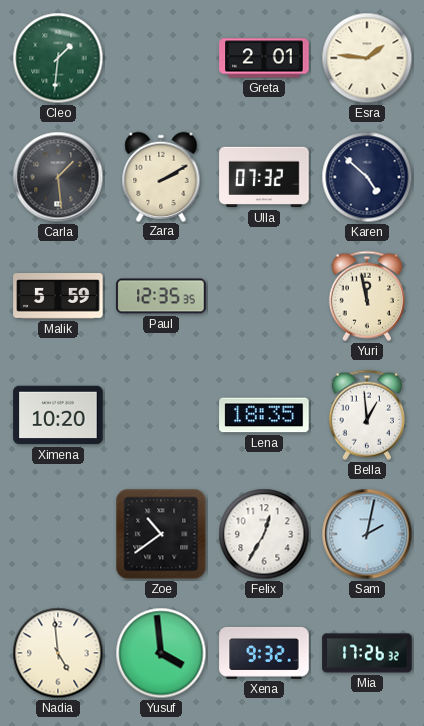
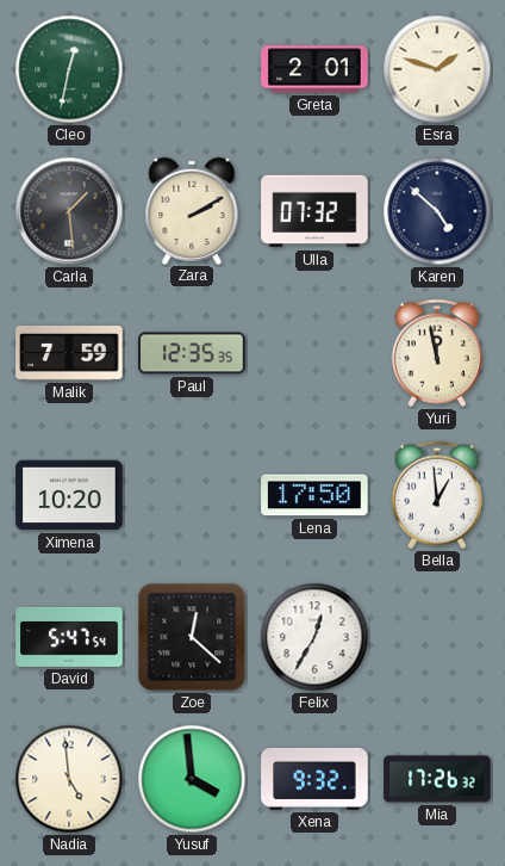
Cleo: 1:31 -> 12:32
Esra: 1:46 -> 1:48
Malik: 5:59 -> 7:59
Lena: 18:35 -> 17:50
David: none -> 5:47
Zoe: 10:39 -> 12:22
Sam: 2:02 -> none
